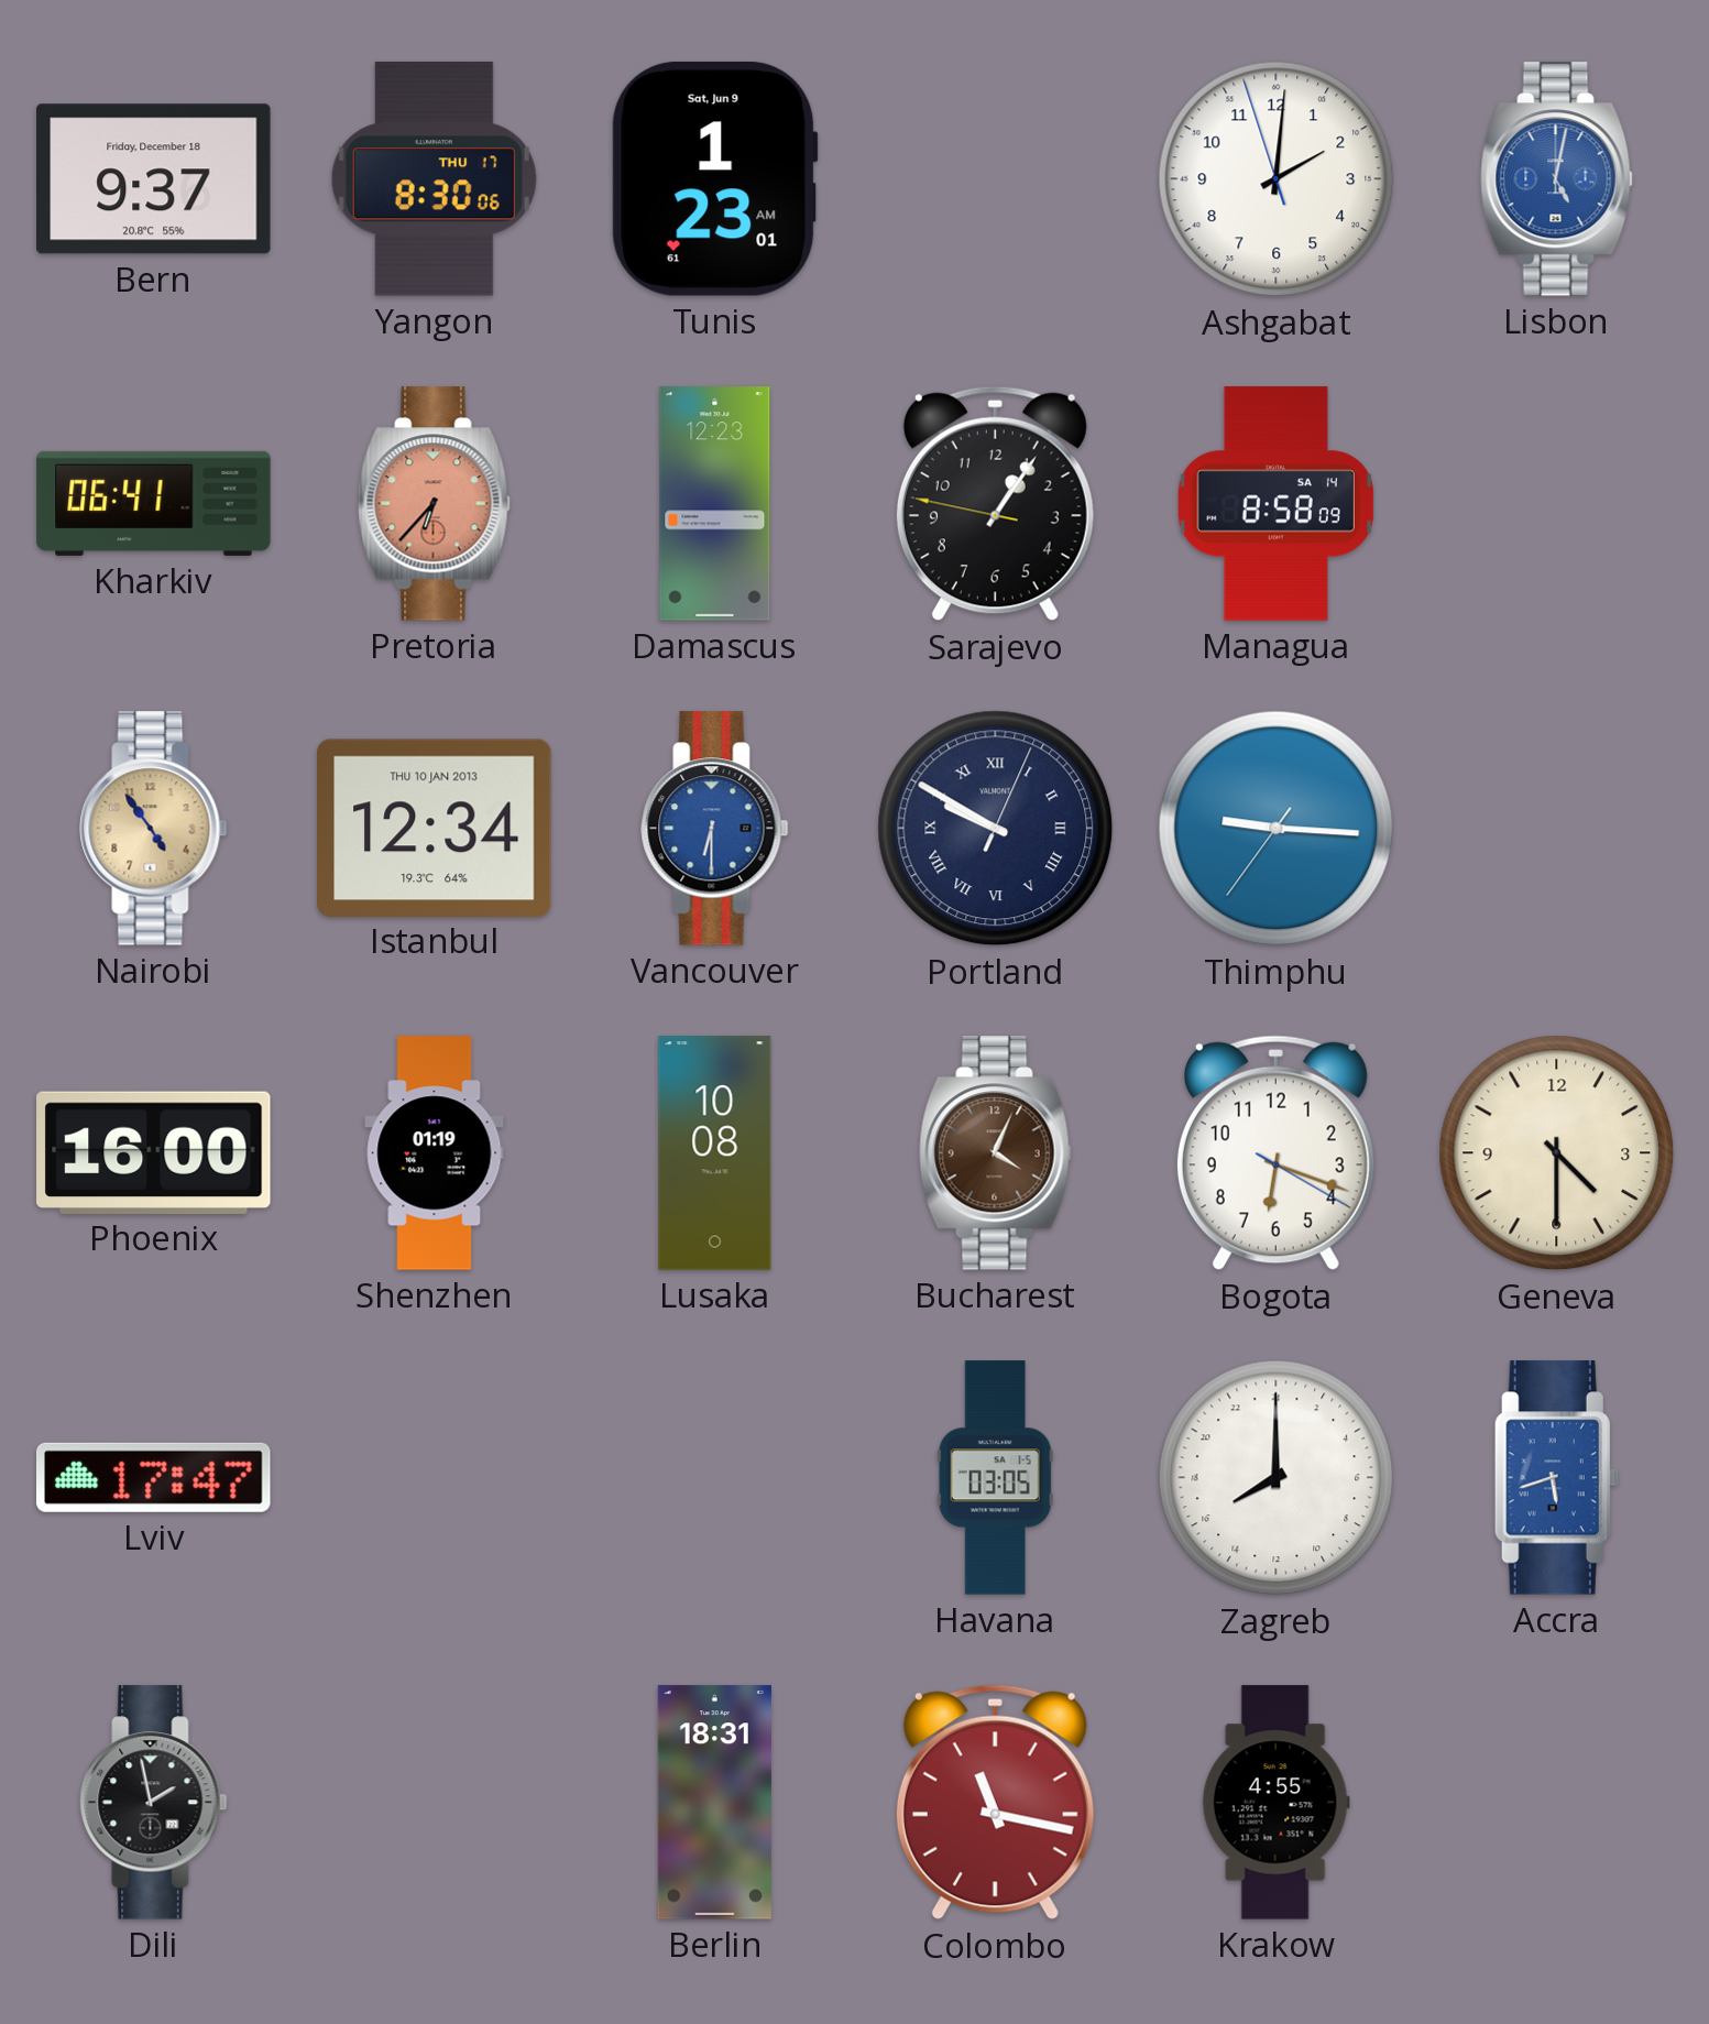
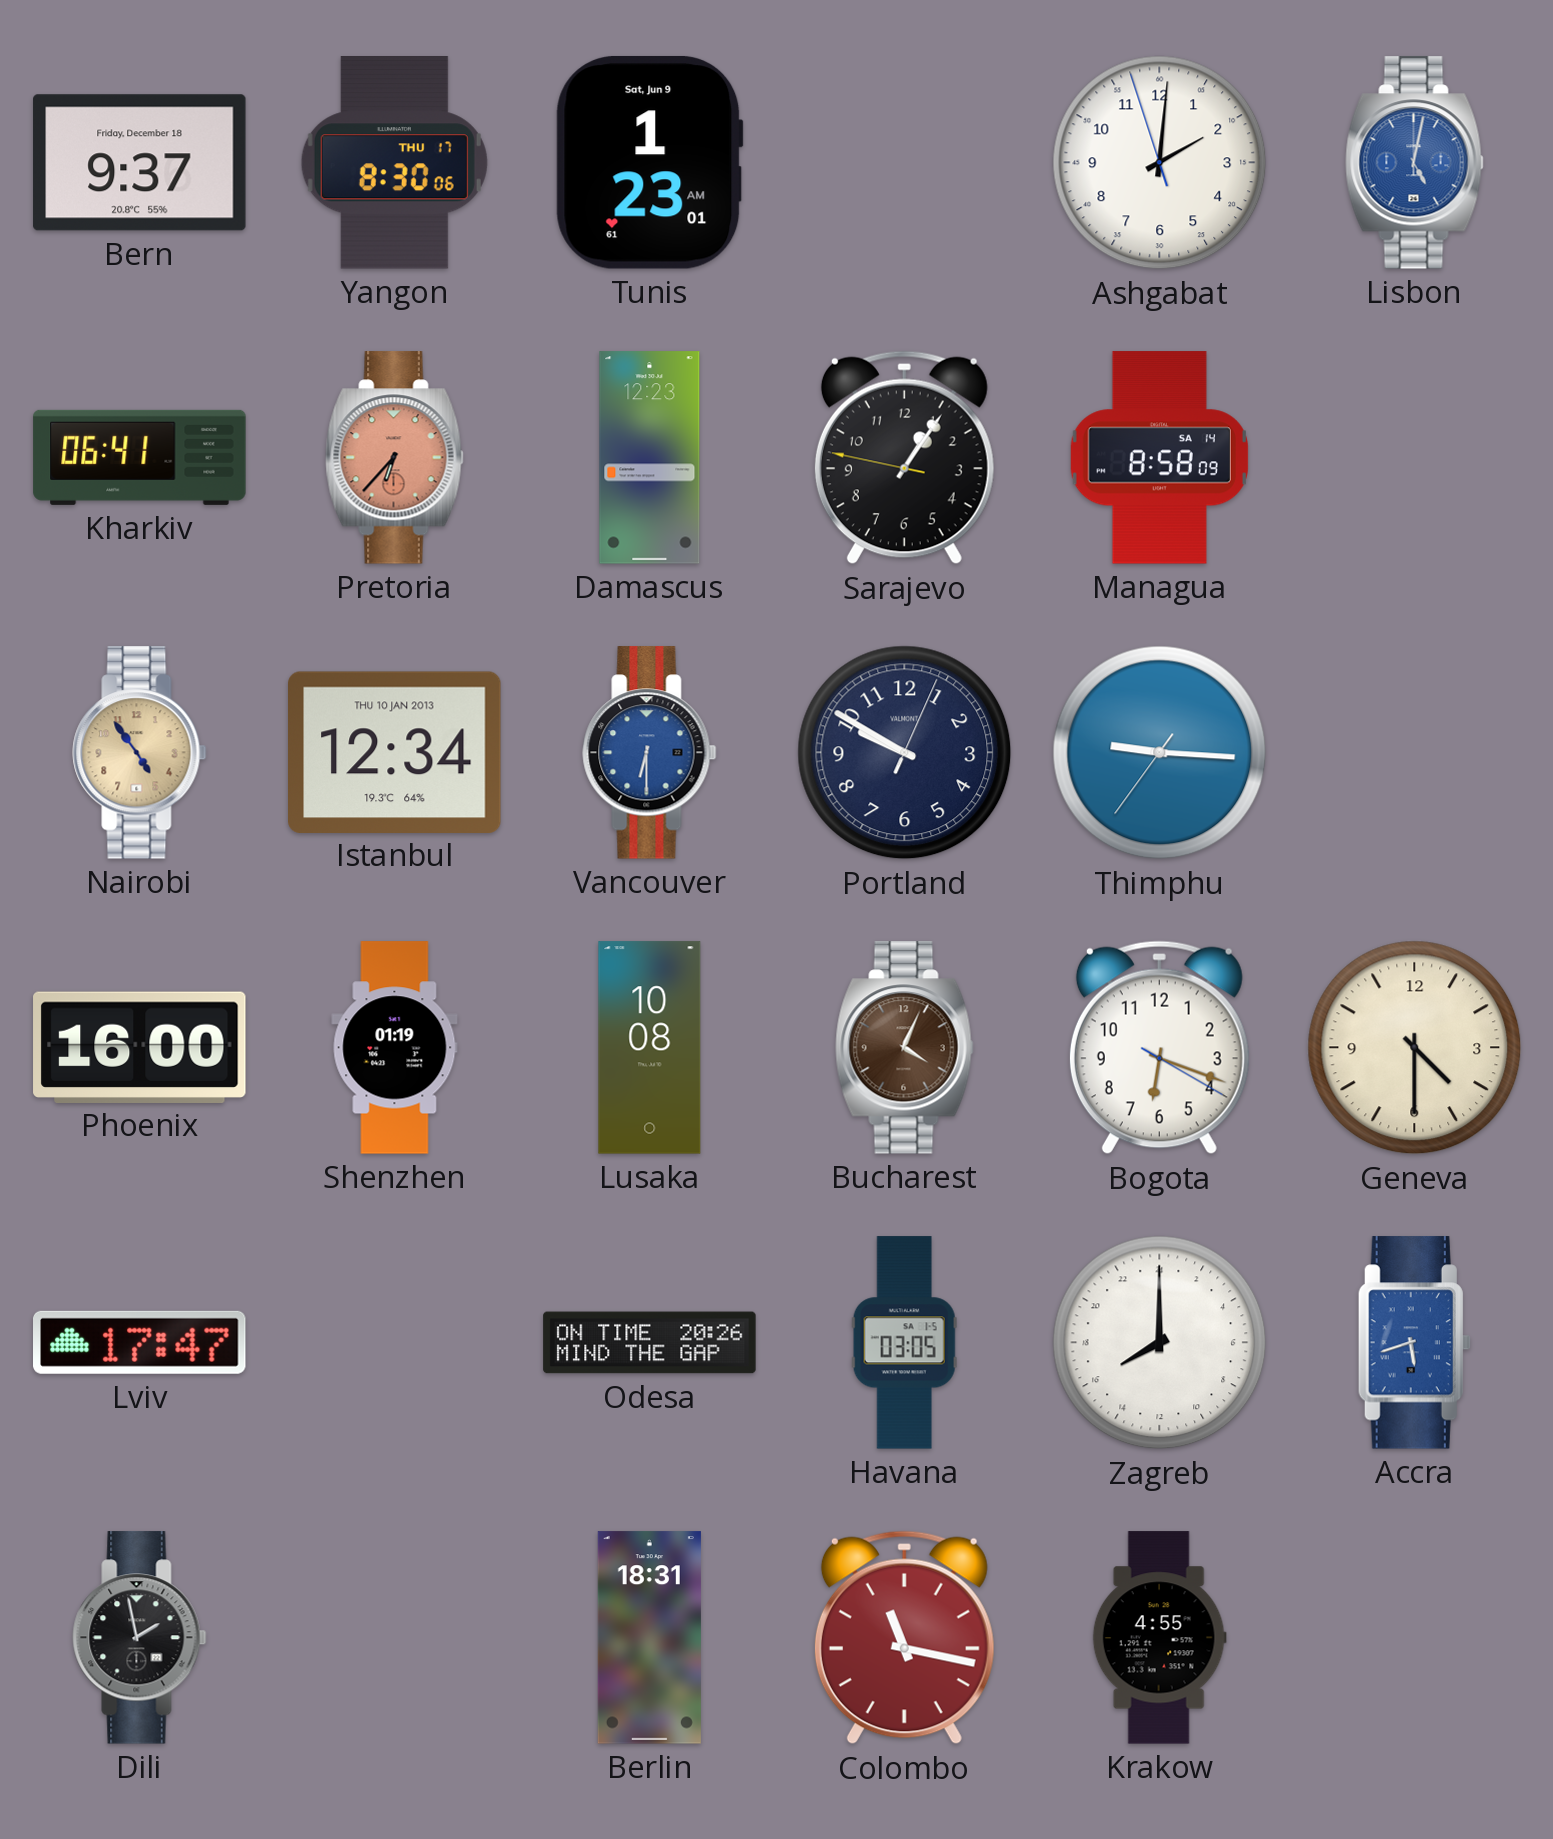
Portland numerals: Roman -> Arabic
Odesa: none -> 20:26
